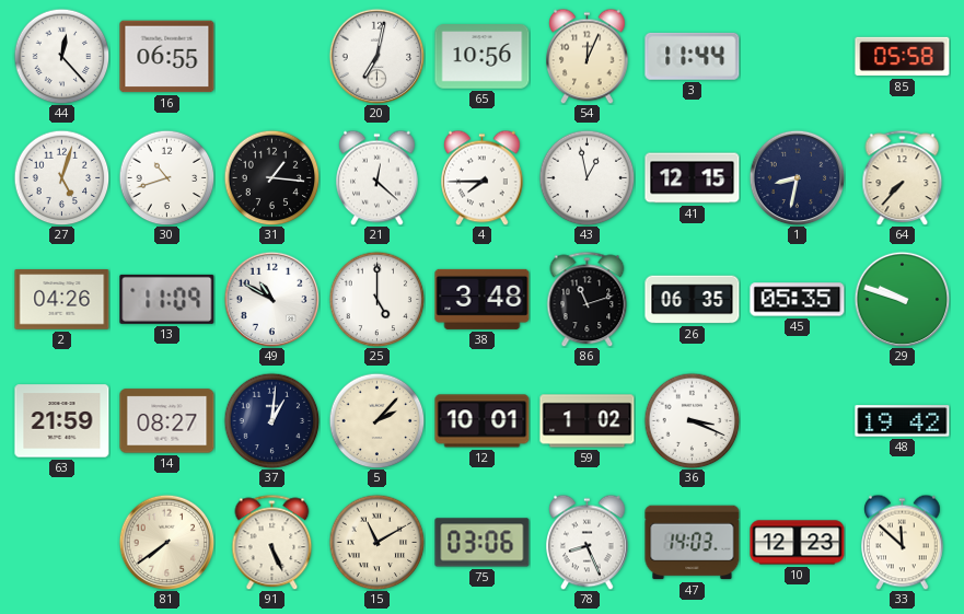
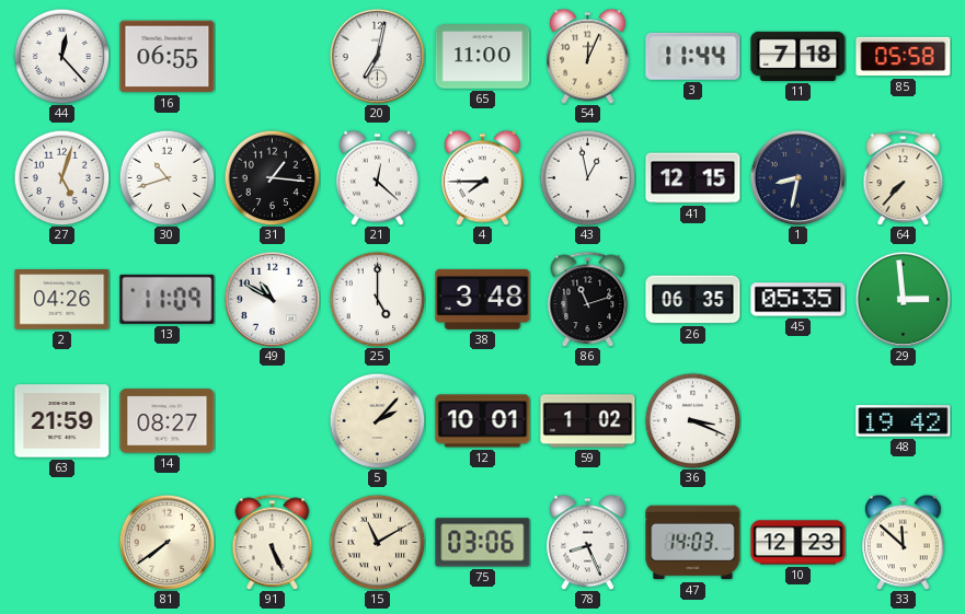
65: 10:56 -> 11:00
11: none -> 7:18
29: 9:48 -> 2:59
37: 1:01 -> none
